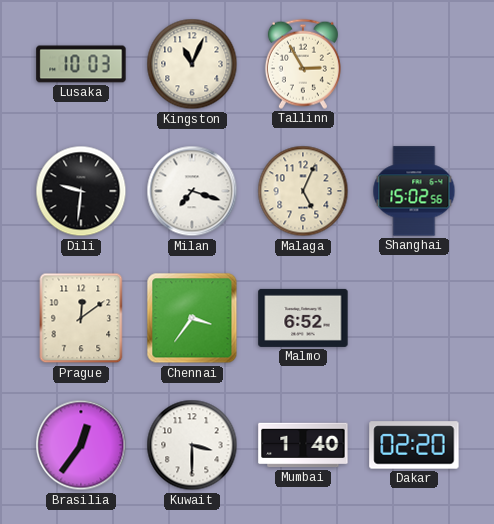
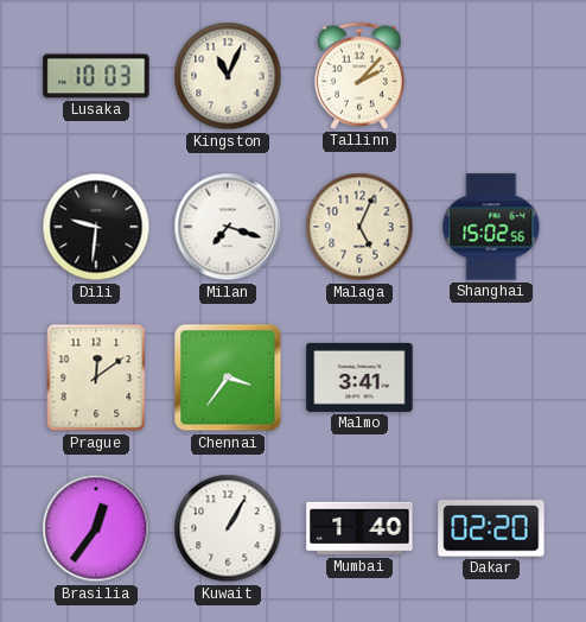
Tallinn: 2:55 -> 2:07
Malmo: 6:52 -> 3:41
Kuwait: 3:30 -> 1:05
